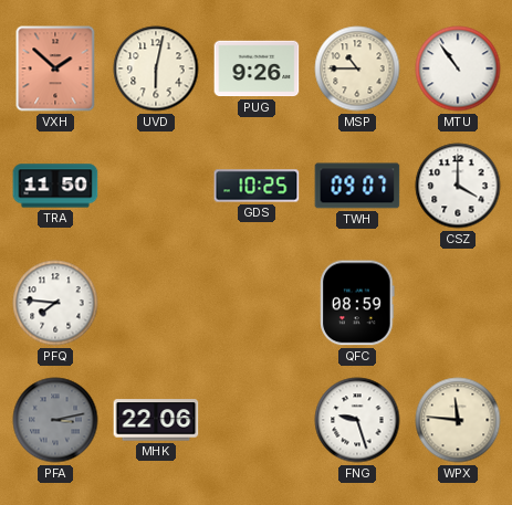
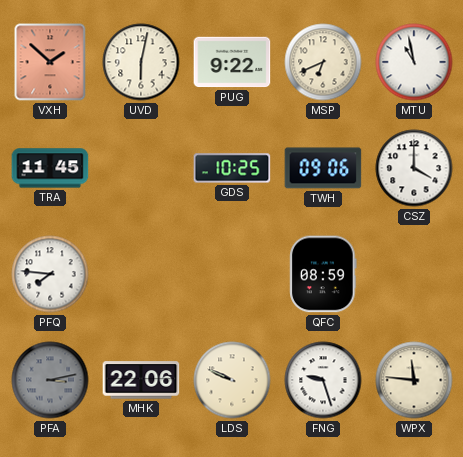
PUG: 9:26 -> 9:22
MSP: 10:45 -> 6:41
MTU: 10:54 -> 10:58
TRA: 11:50 -> 11:45
TWH: 09:07 -> 09:06
LDS: none -> 9:49
